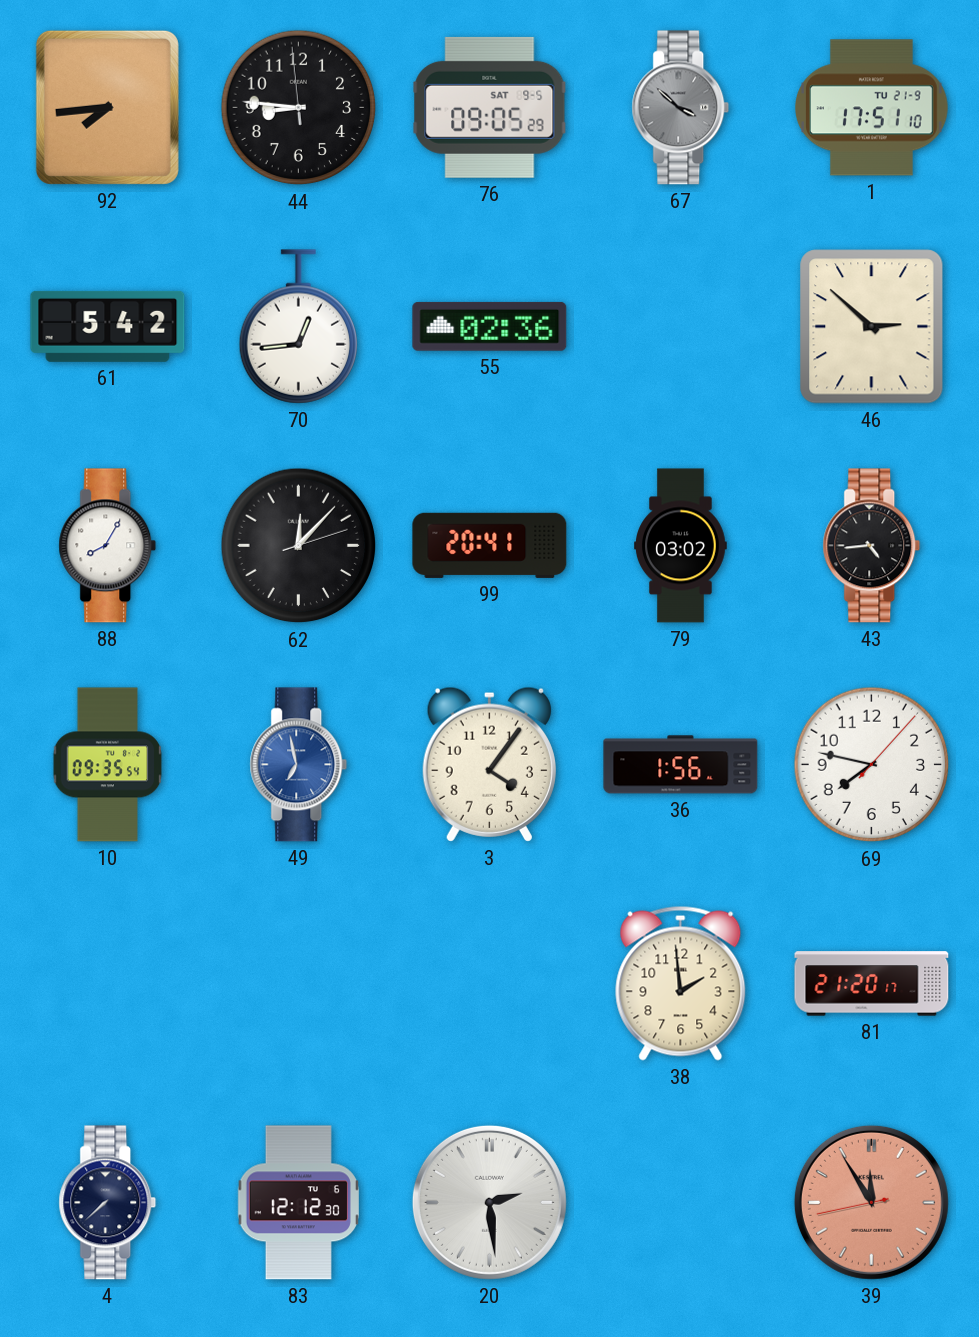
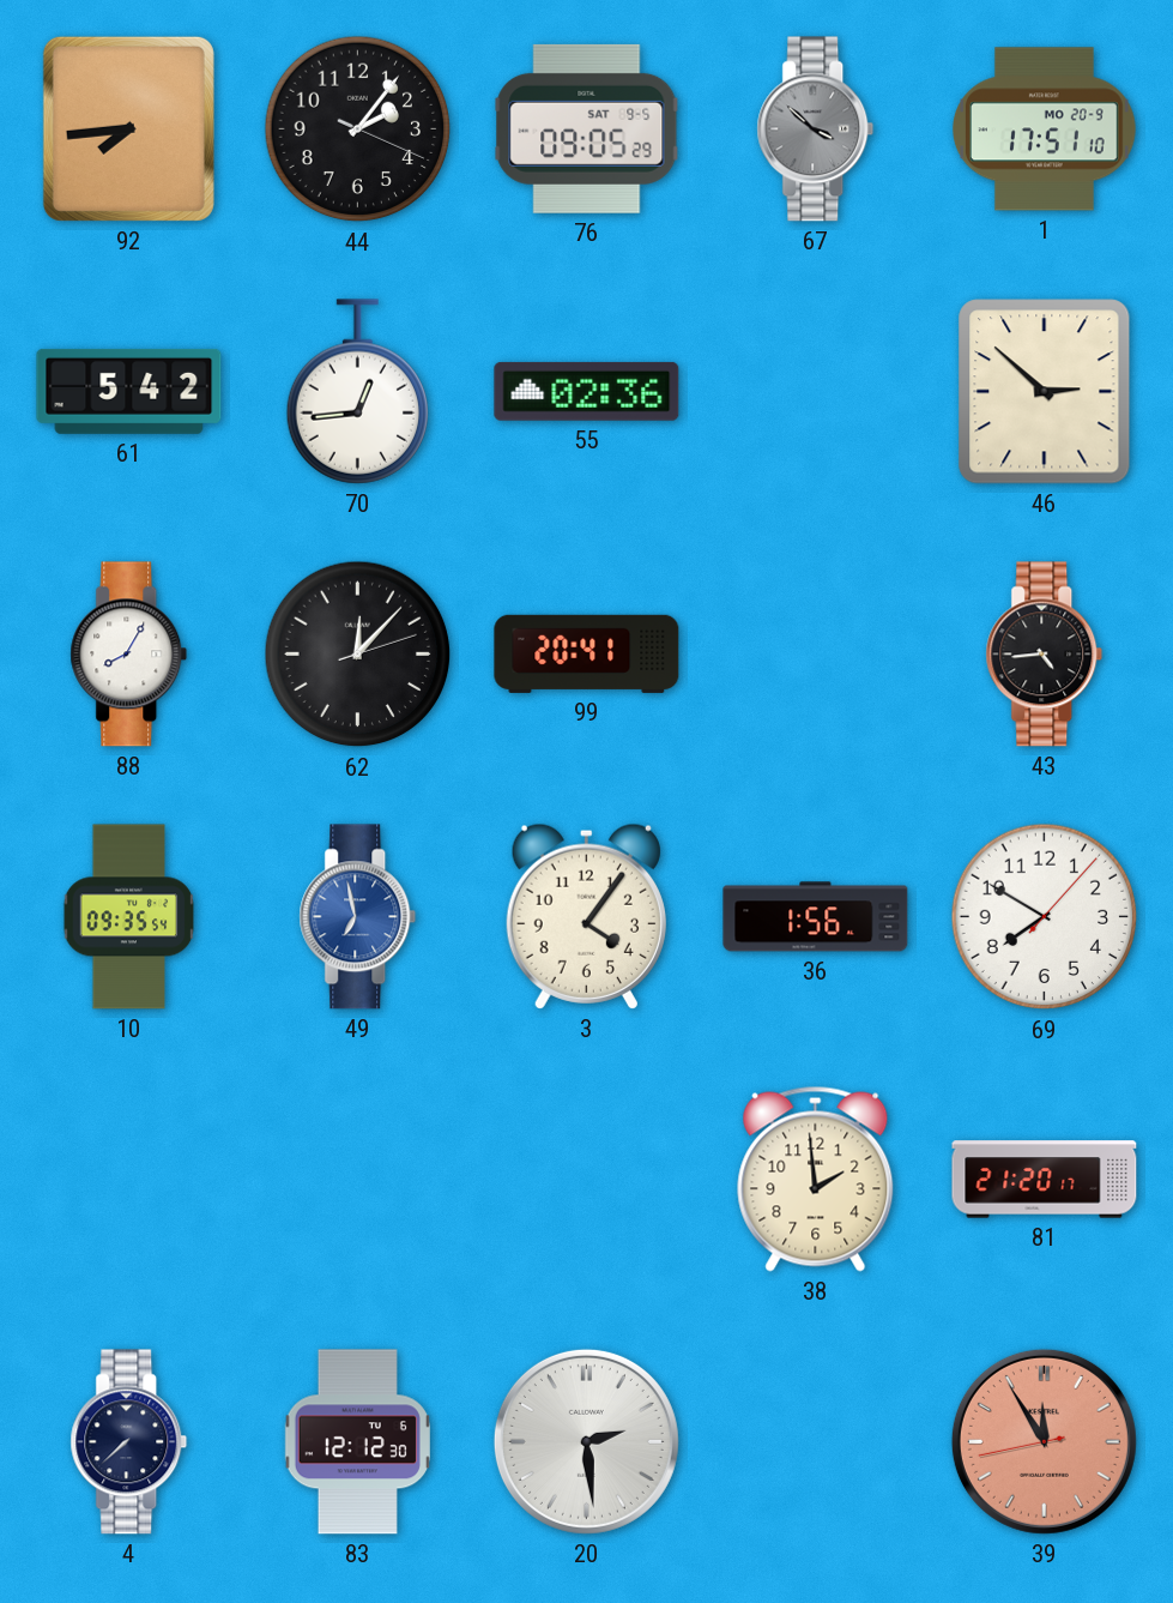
44: 8:45 -> 2:06
1 date: TU 21-9 -> MO 20-9
79: 03:02 -> none
69: 7:47 -> 7:50
